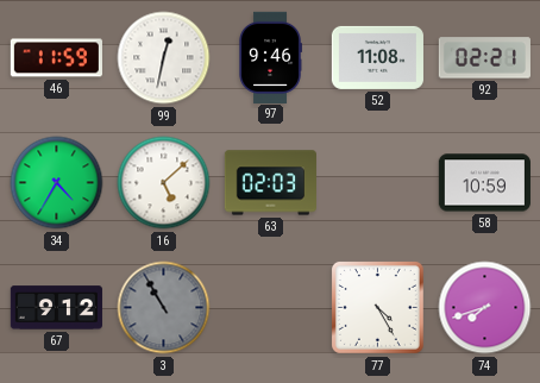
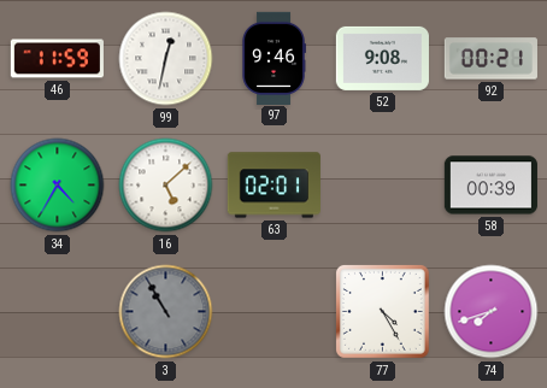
52: 11:08 -> 9:08
92: 02:21 -> 00:21
63: 02:03 -> 02:01
58: 10:59 -> 00:39
67: 9:12 -> none
